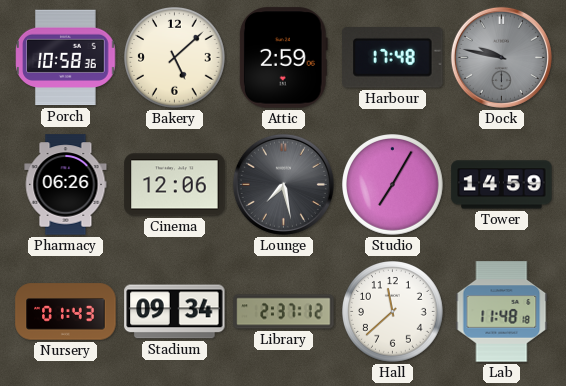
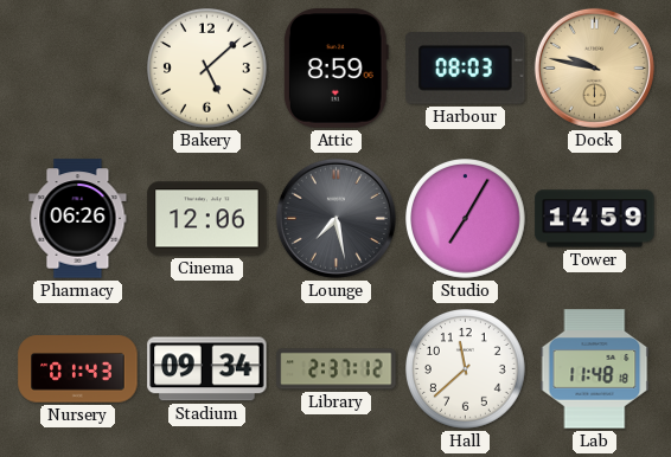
Porch: 10:58 -> none
Attic: 2:59 -> 8:59
Harbour: 17:48 -> 08:03
Dock dial: grey -> champagne
